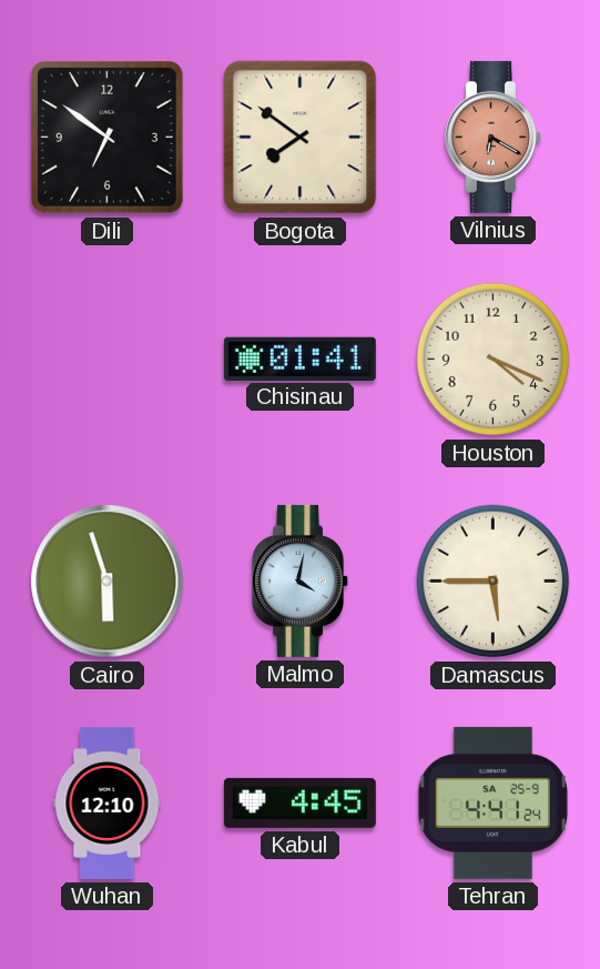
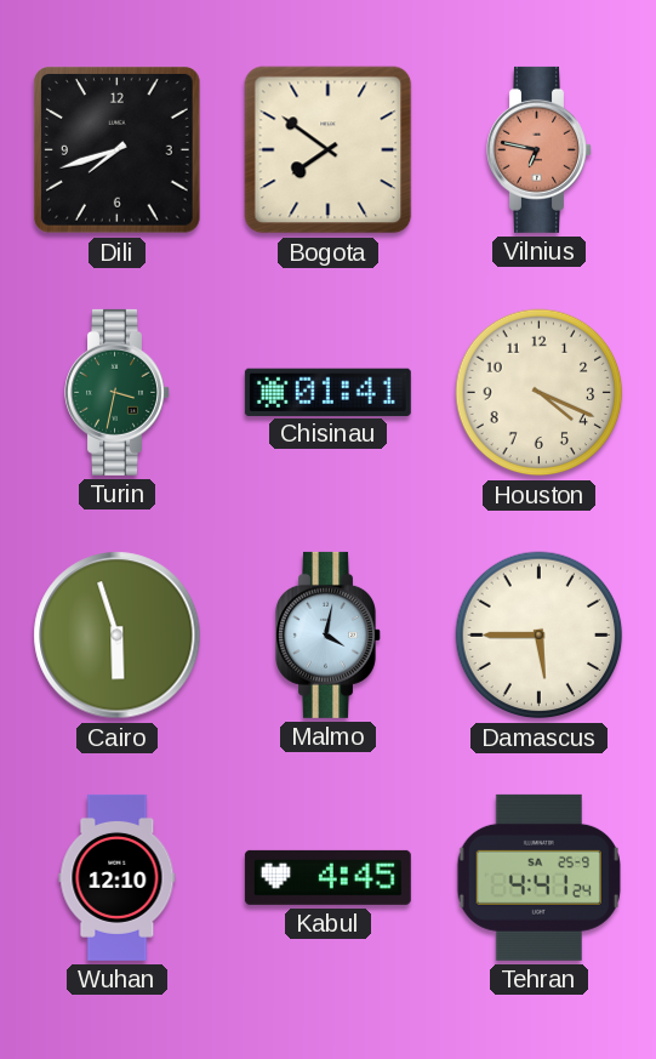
Dili: 6:51 -> 7:42
Vilnius: 6:20 -> 6:47
Turin: none -> 3:32
